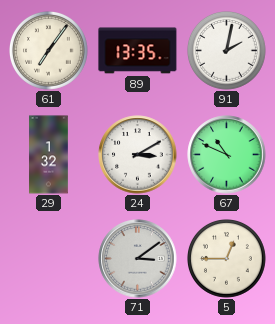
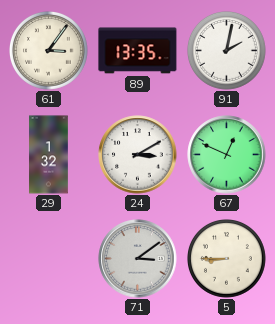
61: 7:06 -> 3:06
67: 10:49 -> 12:49
5: 12:45 -> 8:45
